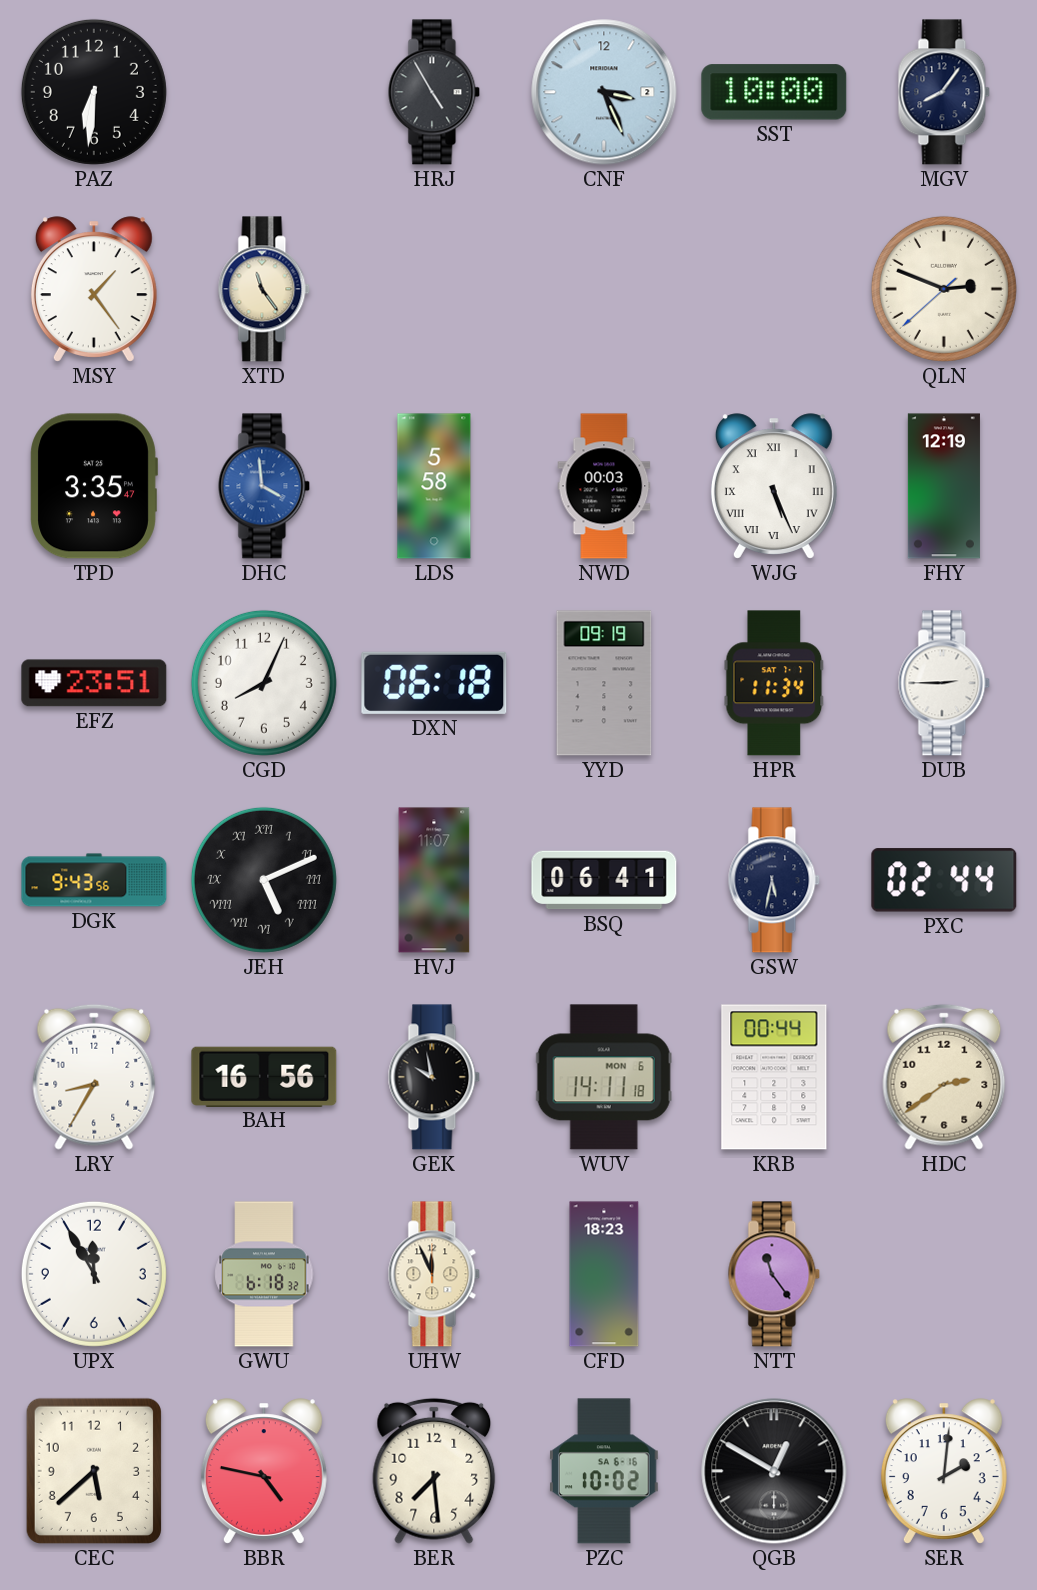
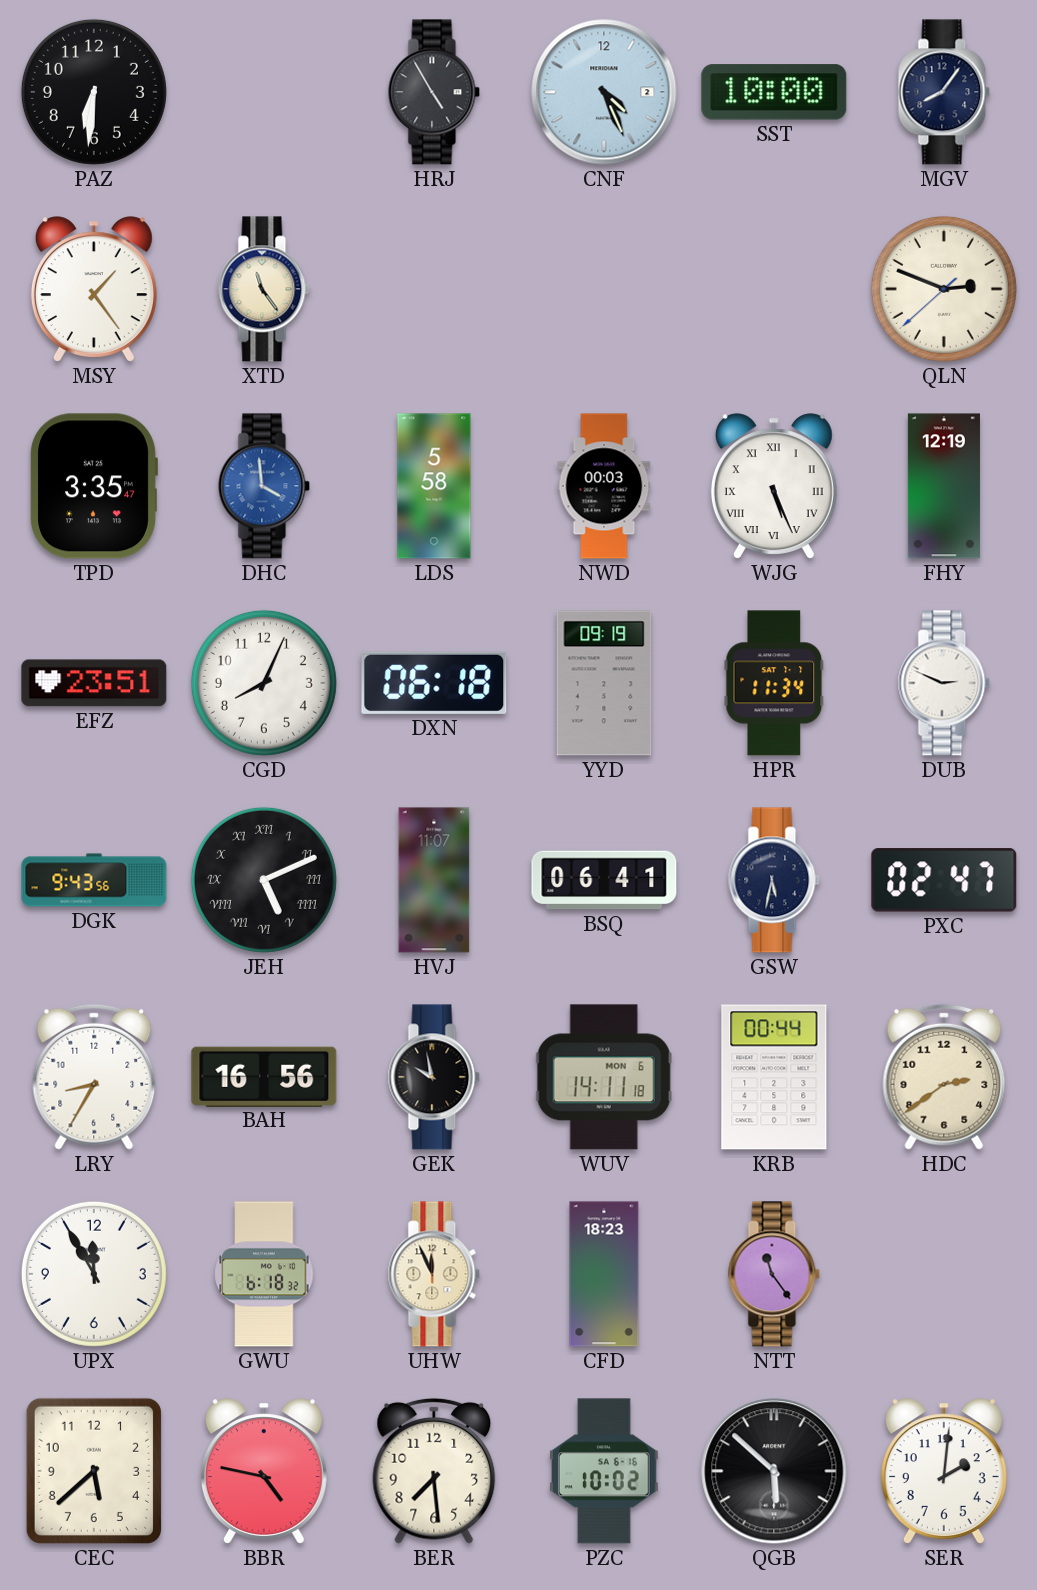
CNF: 3:26 -> 4:26
DUB: 2:45 -> 2:49
PXC: 02:44 -> 02:47
QGB: 12:50 -> 5:52
